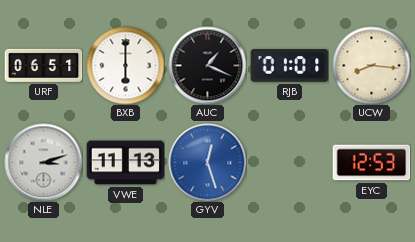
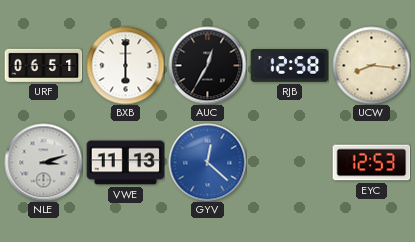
AUC: 1:19 -> 12:35
RJB: 01:01 -> 12:58
GYV: 12:27 -> 12:22
